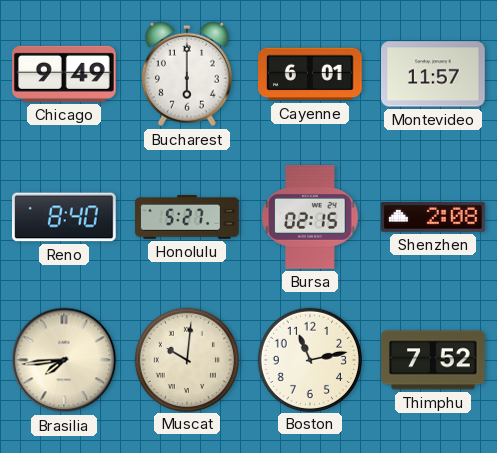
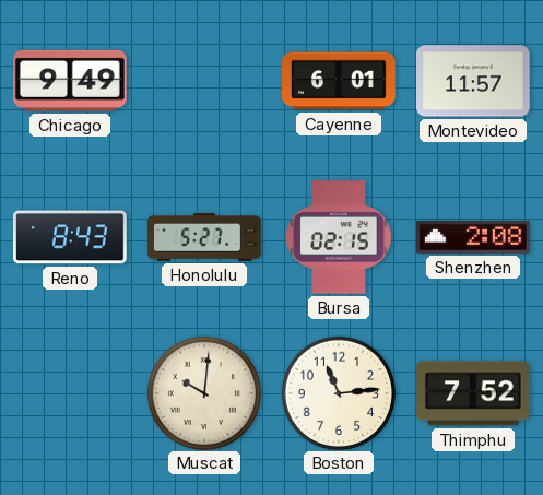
Bucharest: 6:00 -> none
Reno: 8:40 -> 8:43
Brasilia: 7:44 -> none
Boston: 11:13 -> 11:14
